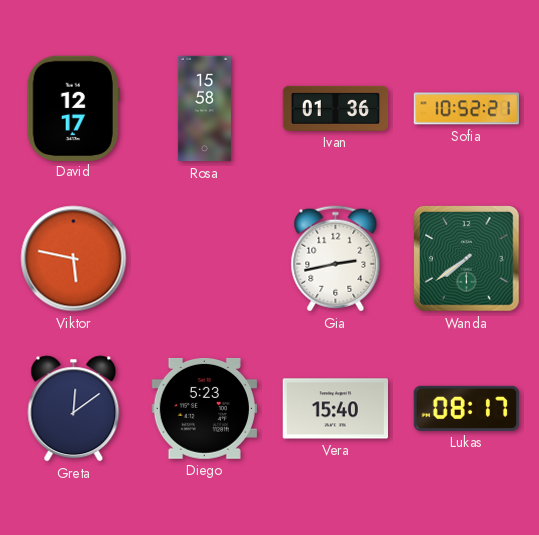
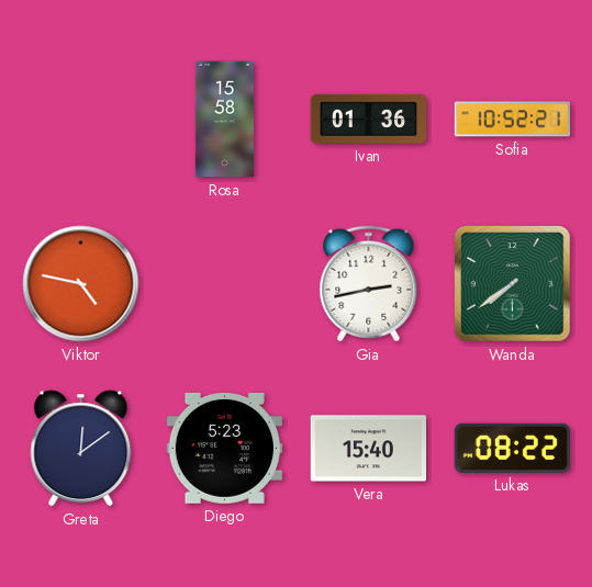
David: 12:17 -> none
Viktor: 5:47 -> 4:47
Lukas: 08:17 -> 08:22
